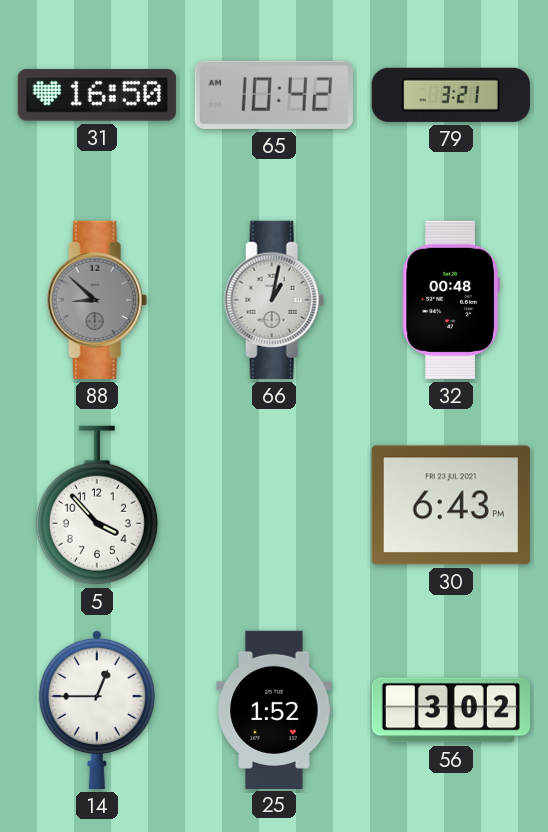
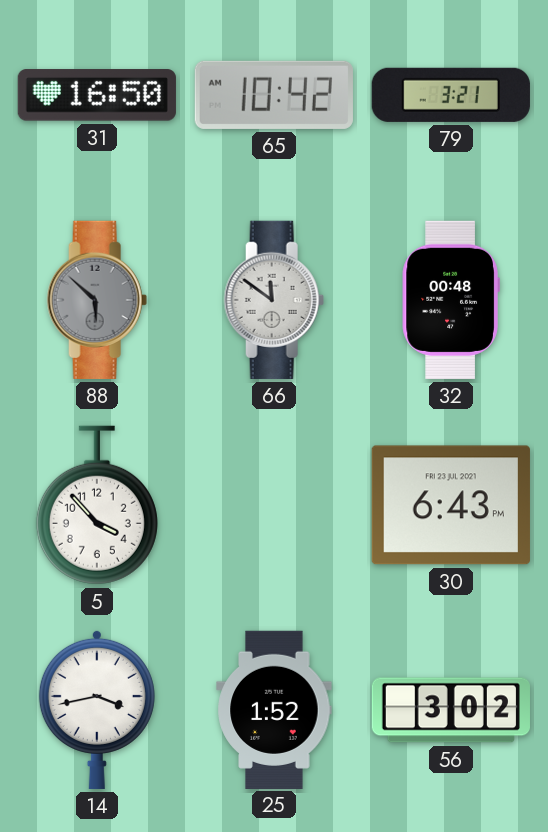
88: 8:52 -> 5:52
66: 1:02 -> 11:51
14: 12:45 -> 3:43
